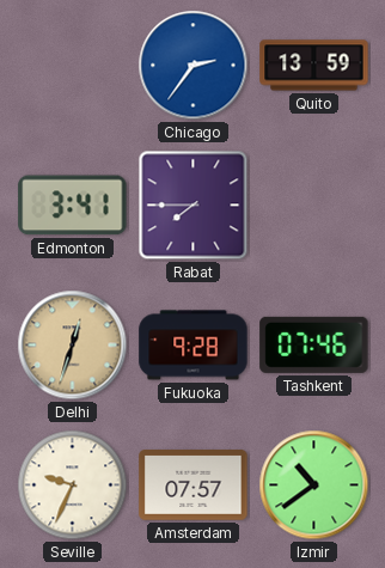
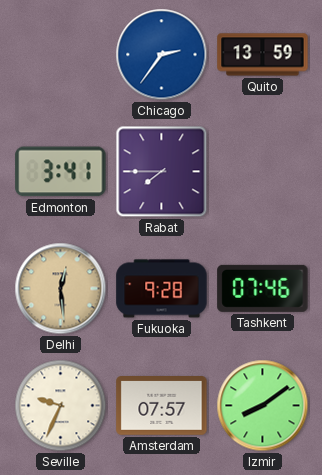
Delhi: 12:33 -> 12:29
Izmir: 10:39 -> 8:09
